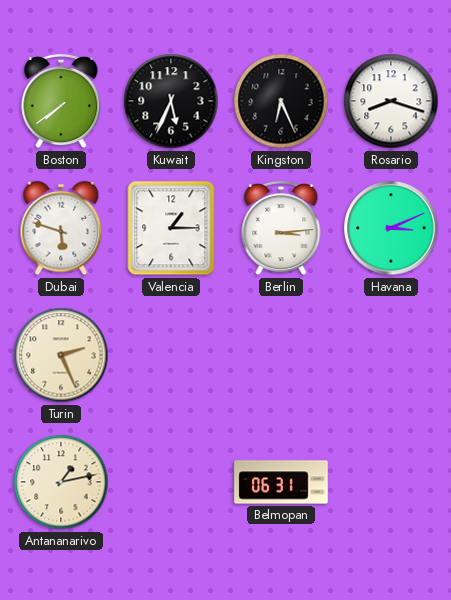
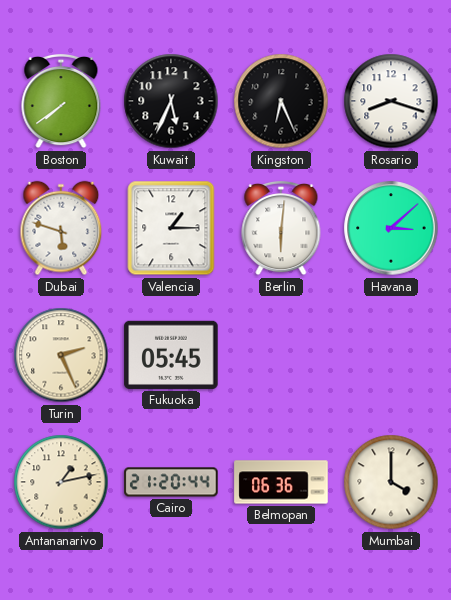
Berlin: 3:14 -> 6:01
Havana: 3:11 -> 3:08
Fukuoka: none -> 05:45
Cairo: none -> 21:20
Belmopan: 06:31 -> 06:36
Mumbai: none -> 4:00
